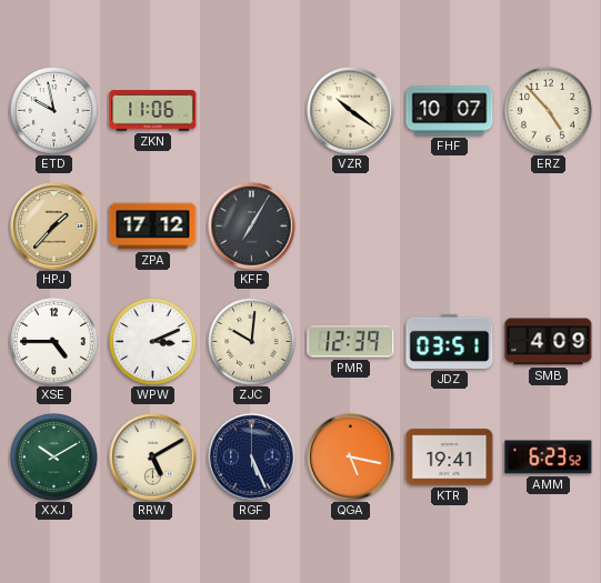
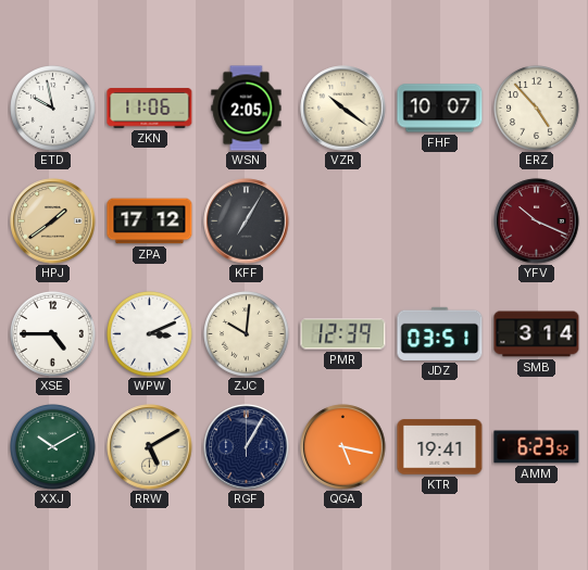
WSN: none -> 2:05
HPJ: 1:37 -> 1:39
YFV: none -> 10:19
SMB: 4:09 -> 3:14
RGF: 5:26 -> 1:05
